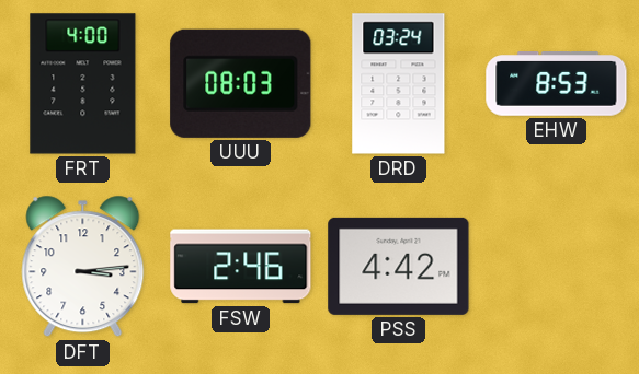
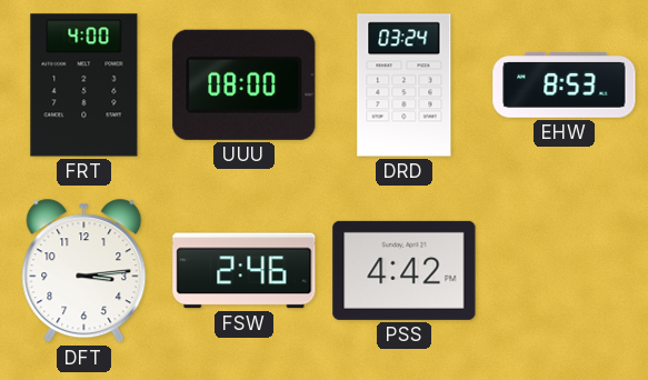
UUU: 08:03 -> 08:00
